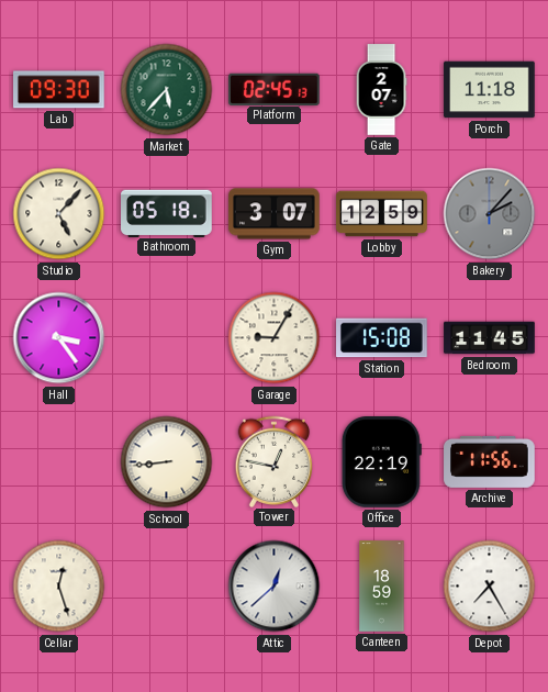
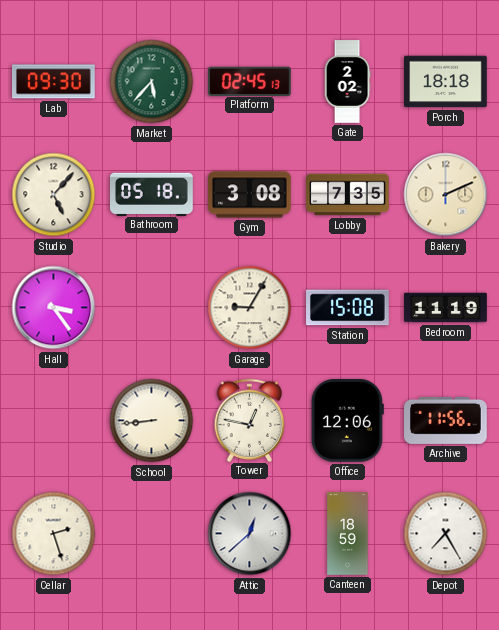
Gate: 2:07 -> 2:02
Porch: 11:18 -> 18:18
Gym: 3:07 -> 3:08
Lobby: 12:59 -> 7:35
Bakery: 2:07 -> 2:11
Bakery dial: grey -> cream
Bedroom: 11:45 -> 11:19
Office: 22:19 -> 12:06
Cellar: 12:27 -> 2:27
